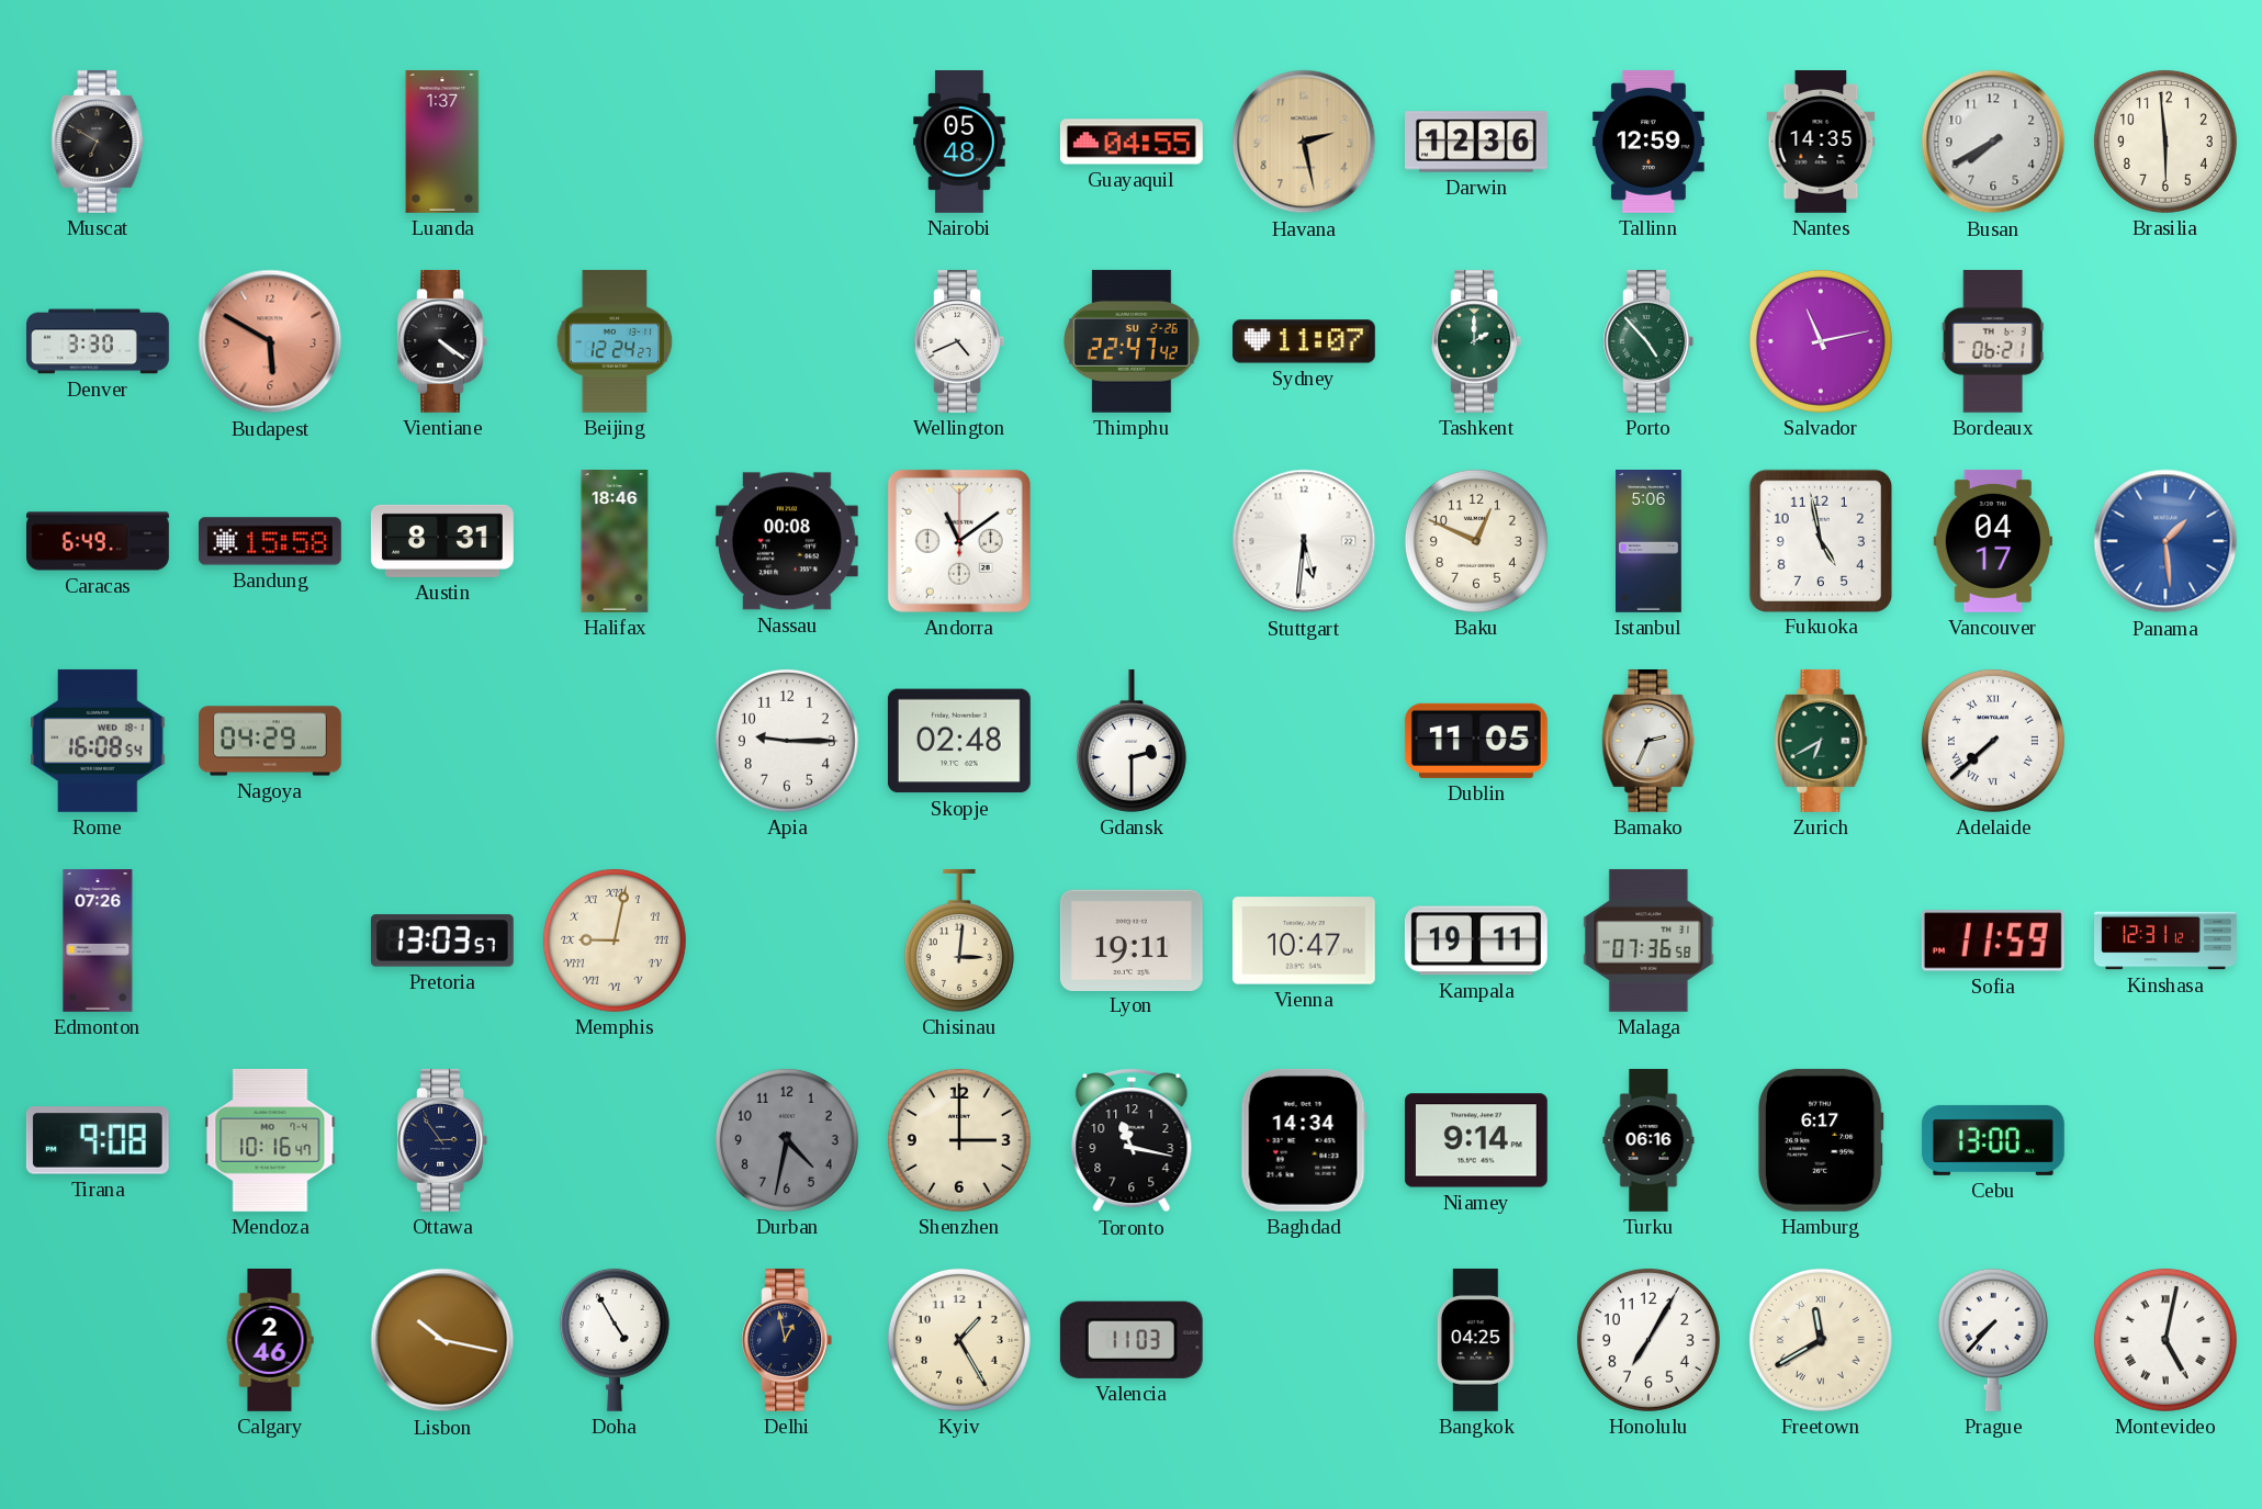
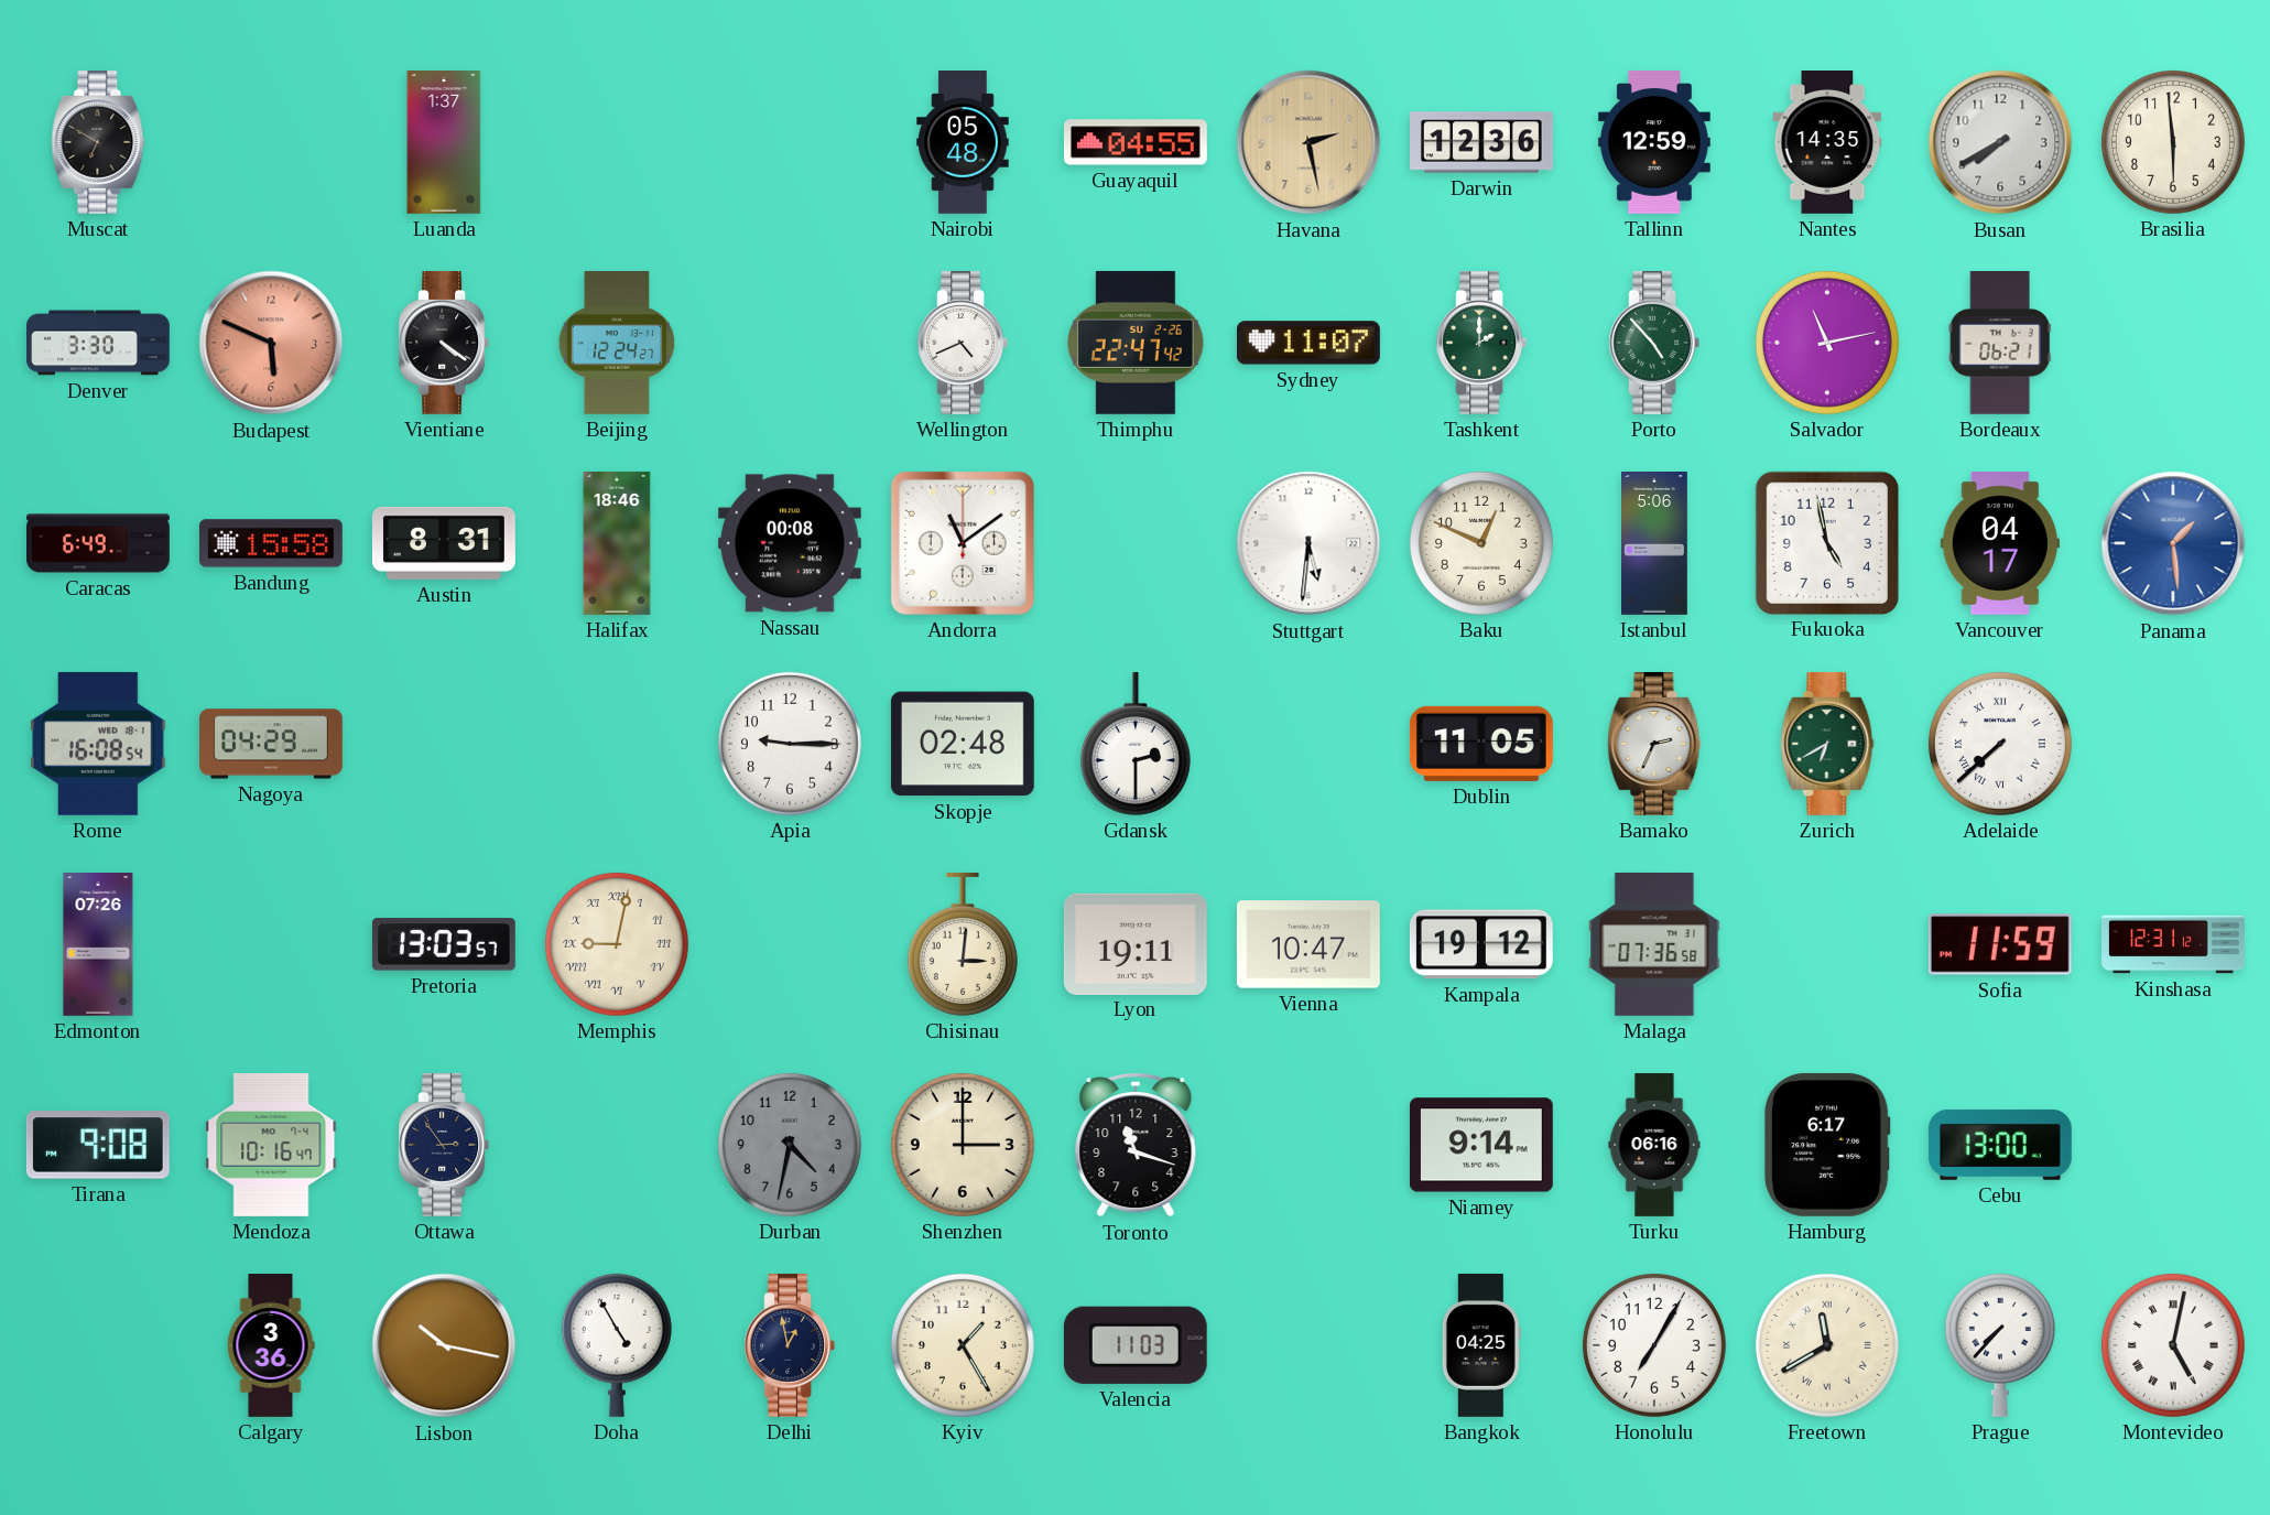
Budapest: 5:50 -> 5:49
Kampala: 19:11 -> 19:12
Toronto: 11:17 -> 11:18
Baghdad: 14:34 -> none
Calgary: 2:46 -> 3:36
